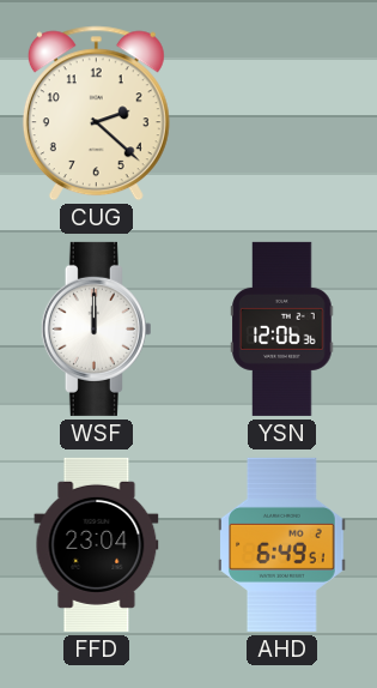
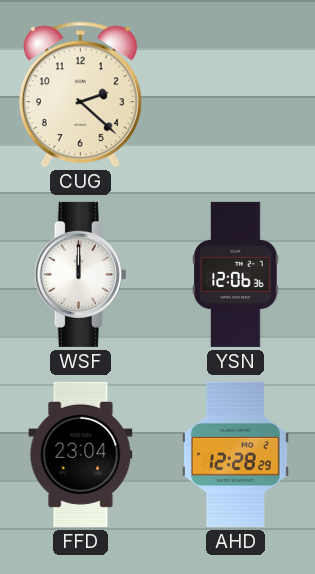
AHD: 6:49 -> 12:28
